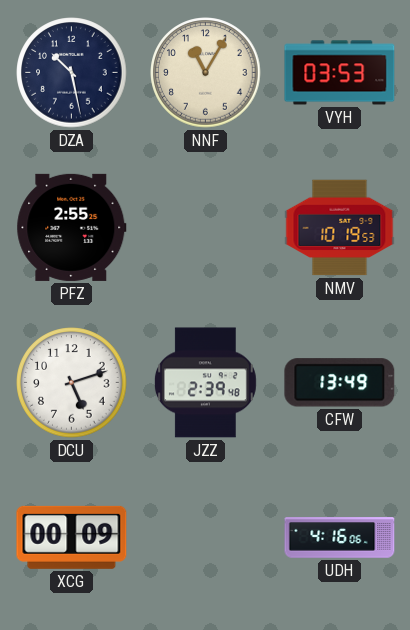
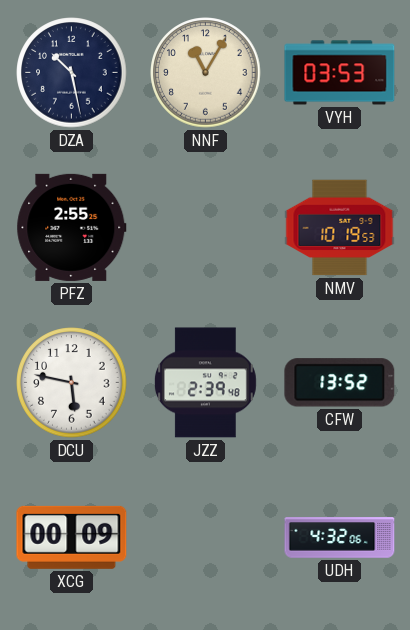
DCU: 5:12 -> 5:47
CFW: 13:49 -> 13:52
UDH: 4:16 -> 4:32
